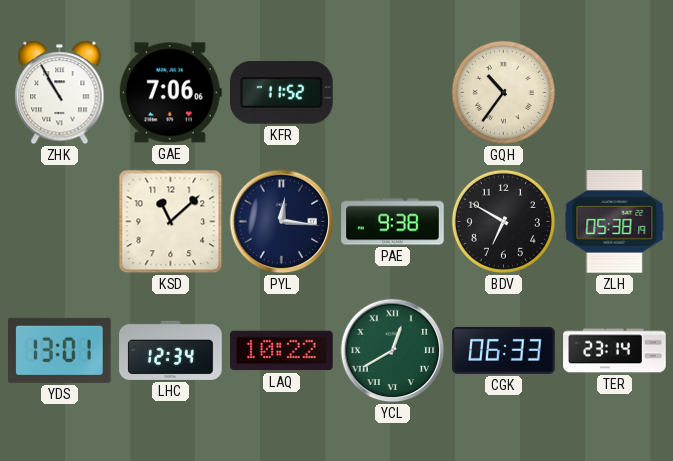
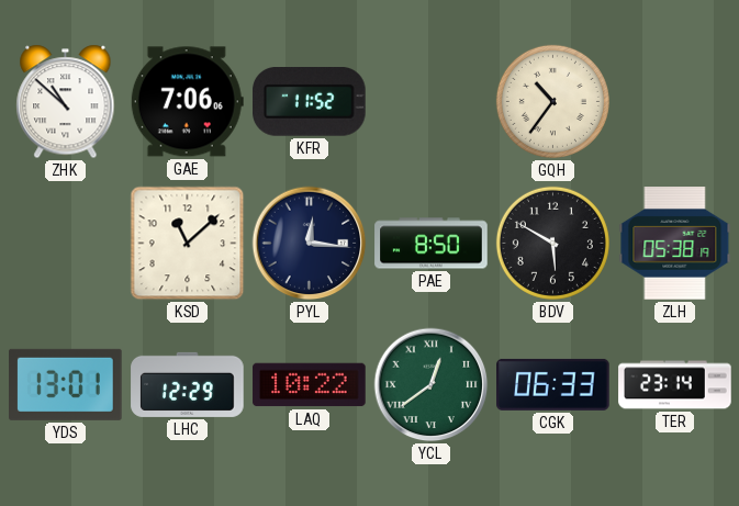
ZHK: 10:55 -> 10:52
PAE: 9:38 -> 8:50
BDV: 6:50 -> 5:50
LHC: 12:34 -> 12:29
YCL: 12:40 -> 12:39
